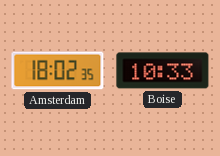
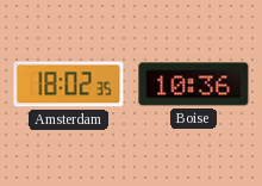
Boise: 10:33 -> 10:36
